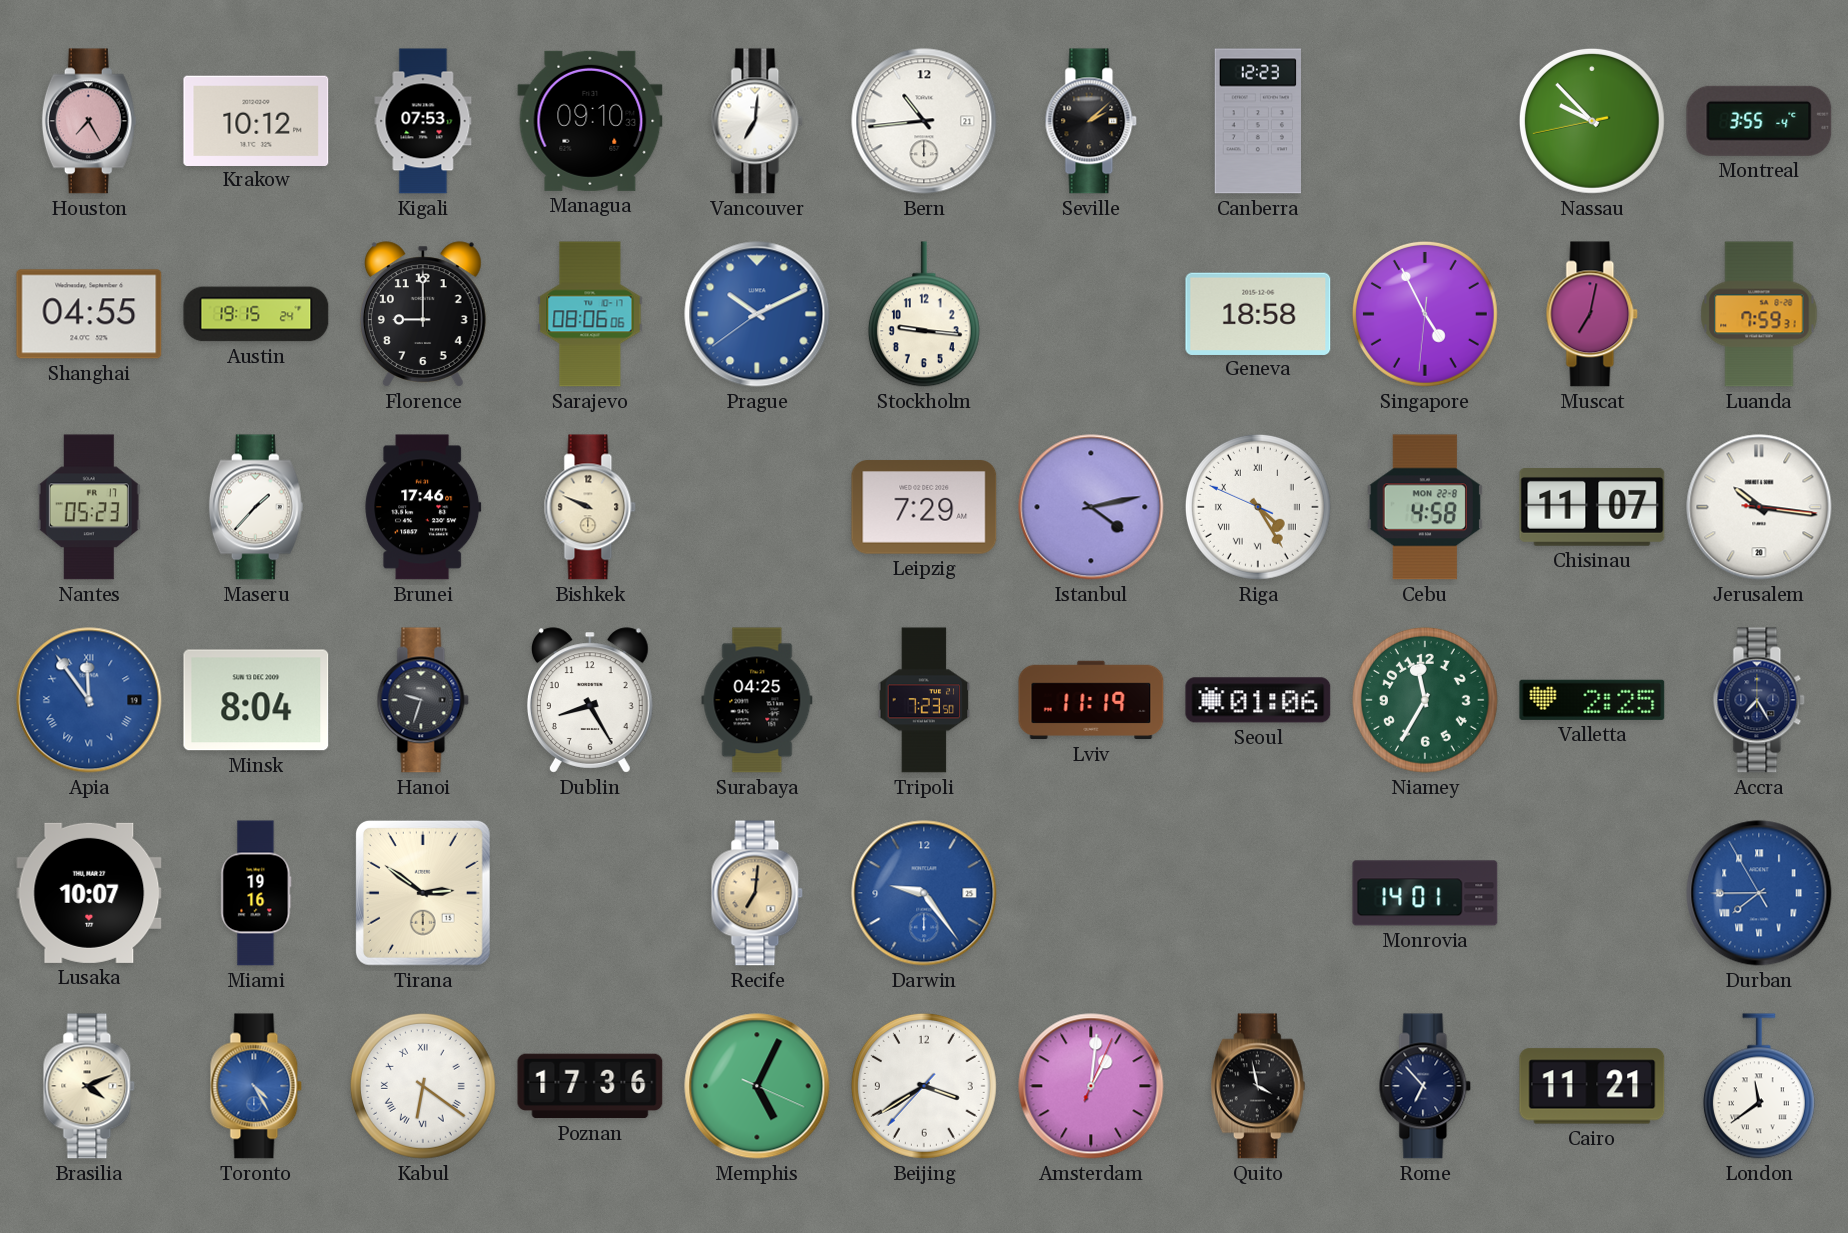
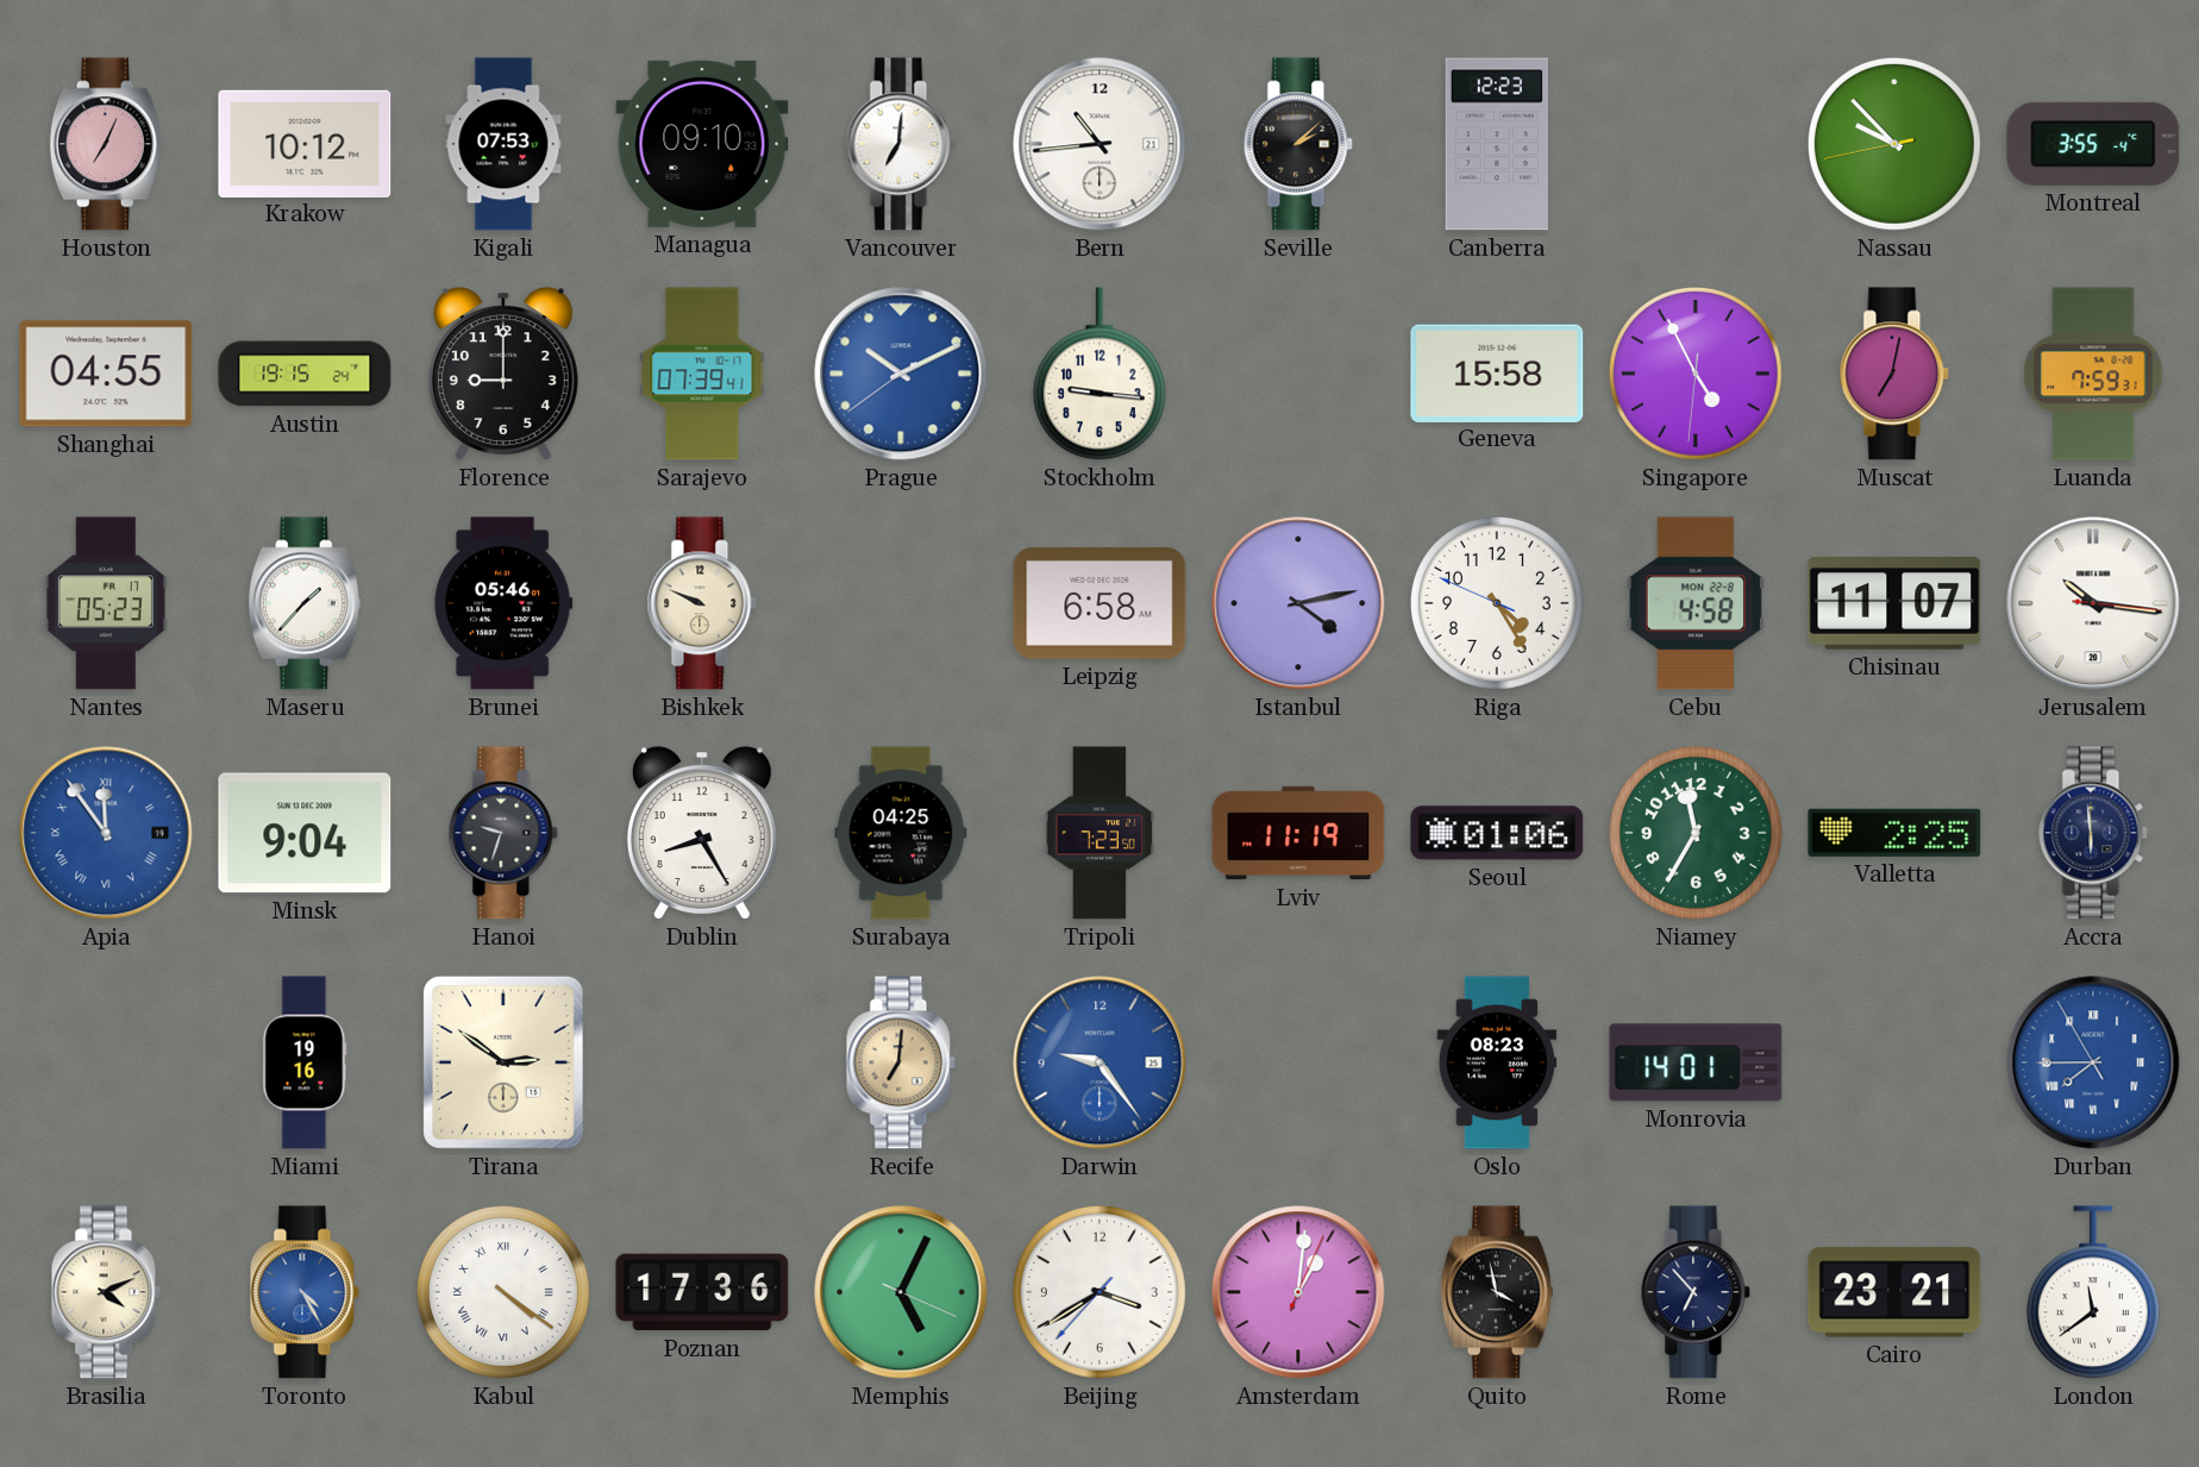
Houston: 7:25 -> 7:04
Sarajevo: 08:06 -> 07:39
Geneva: 18:58 -> 15:58
Brunei: 17:46 -> 05:46
Leipzig: 7:29 -> 6:58
Riga numerals: Roman -> Arabic
Minsk: 8:04 -> 9:04
Accra: 7:25 -> 5:59
Lusaka: 10:07 -> none
Oslo: none -> 08:23
Kabul: 6:21 -> 4:21
Cairo: 11:21 -> 23:21
